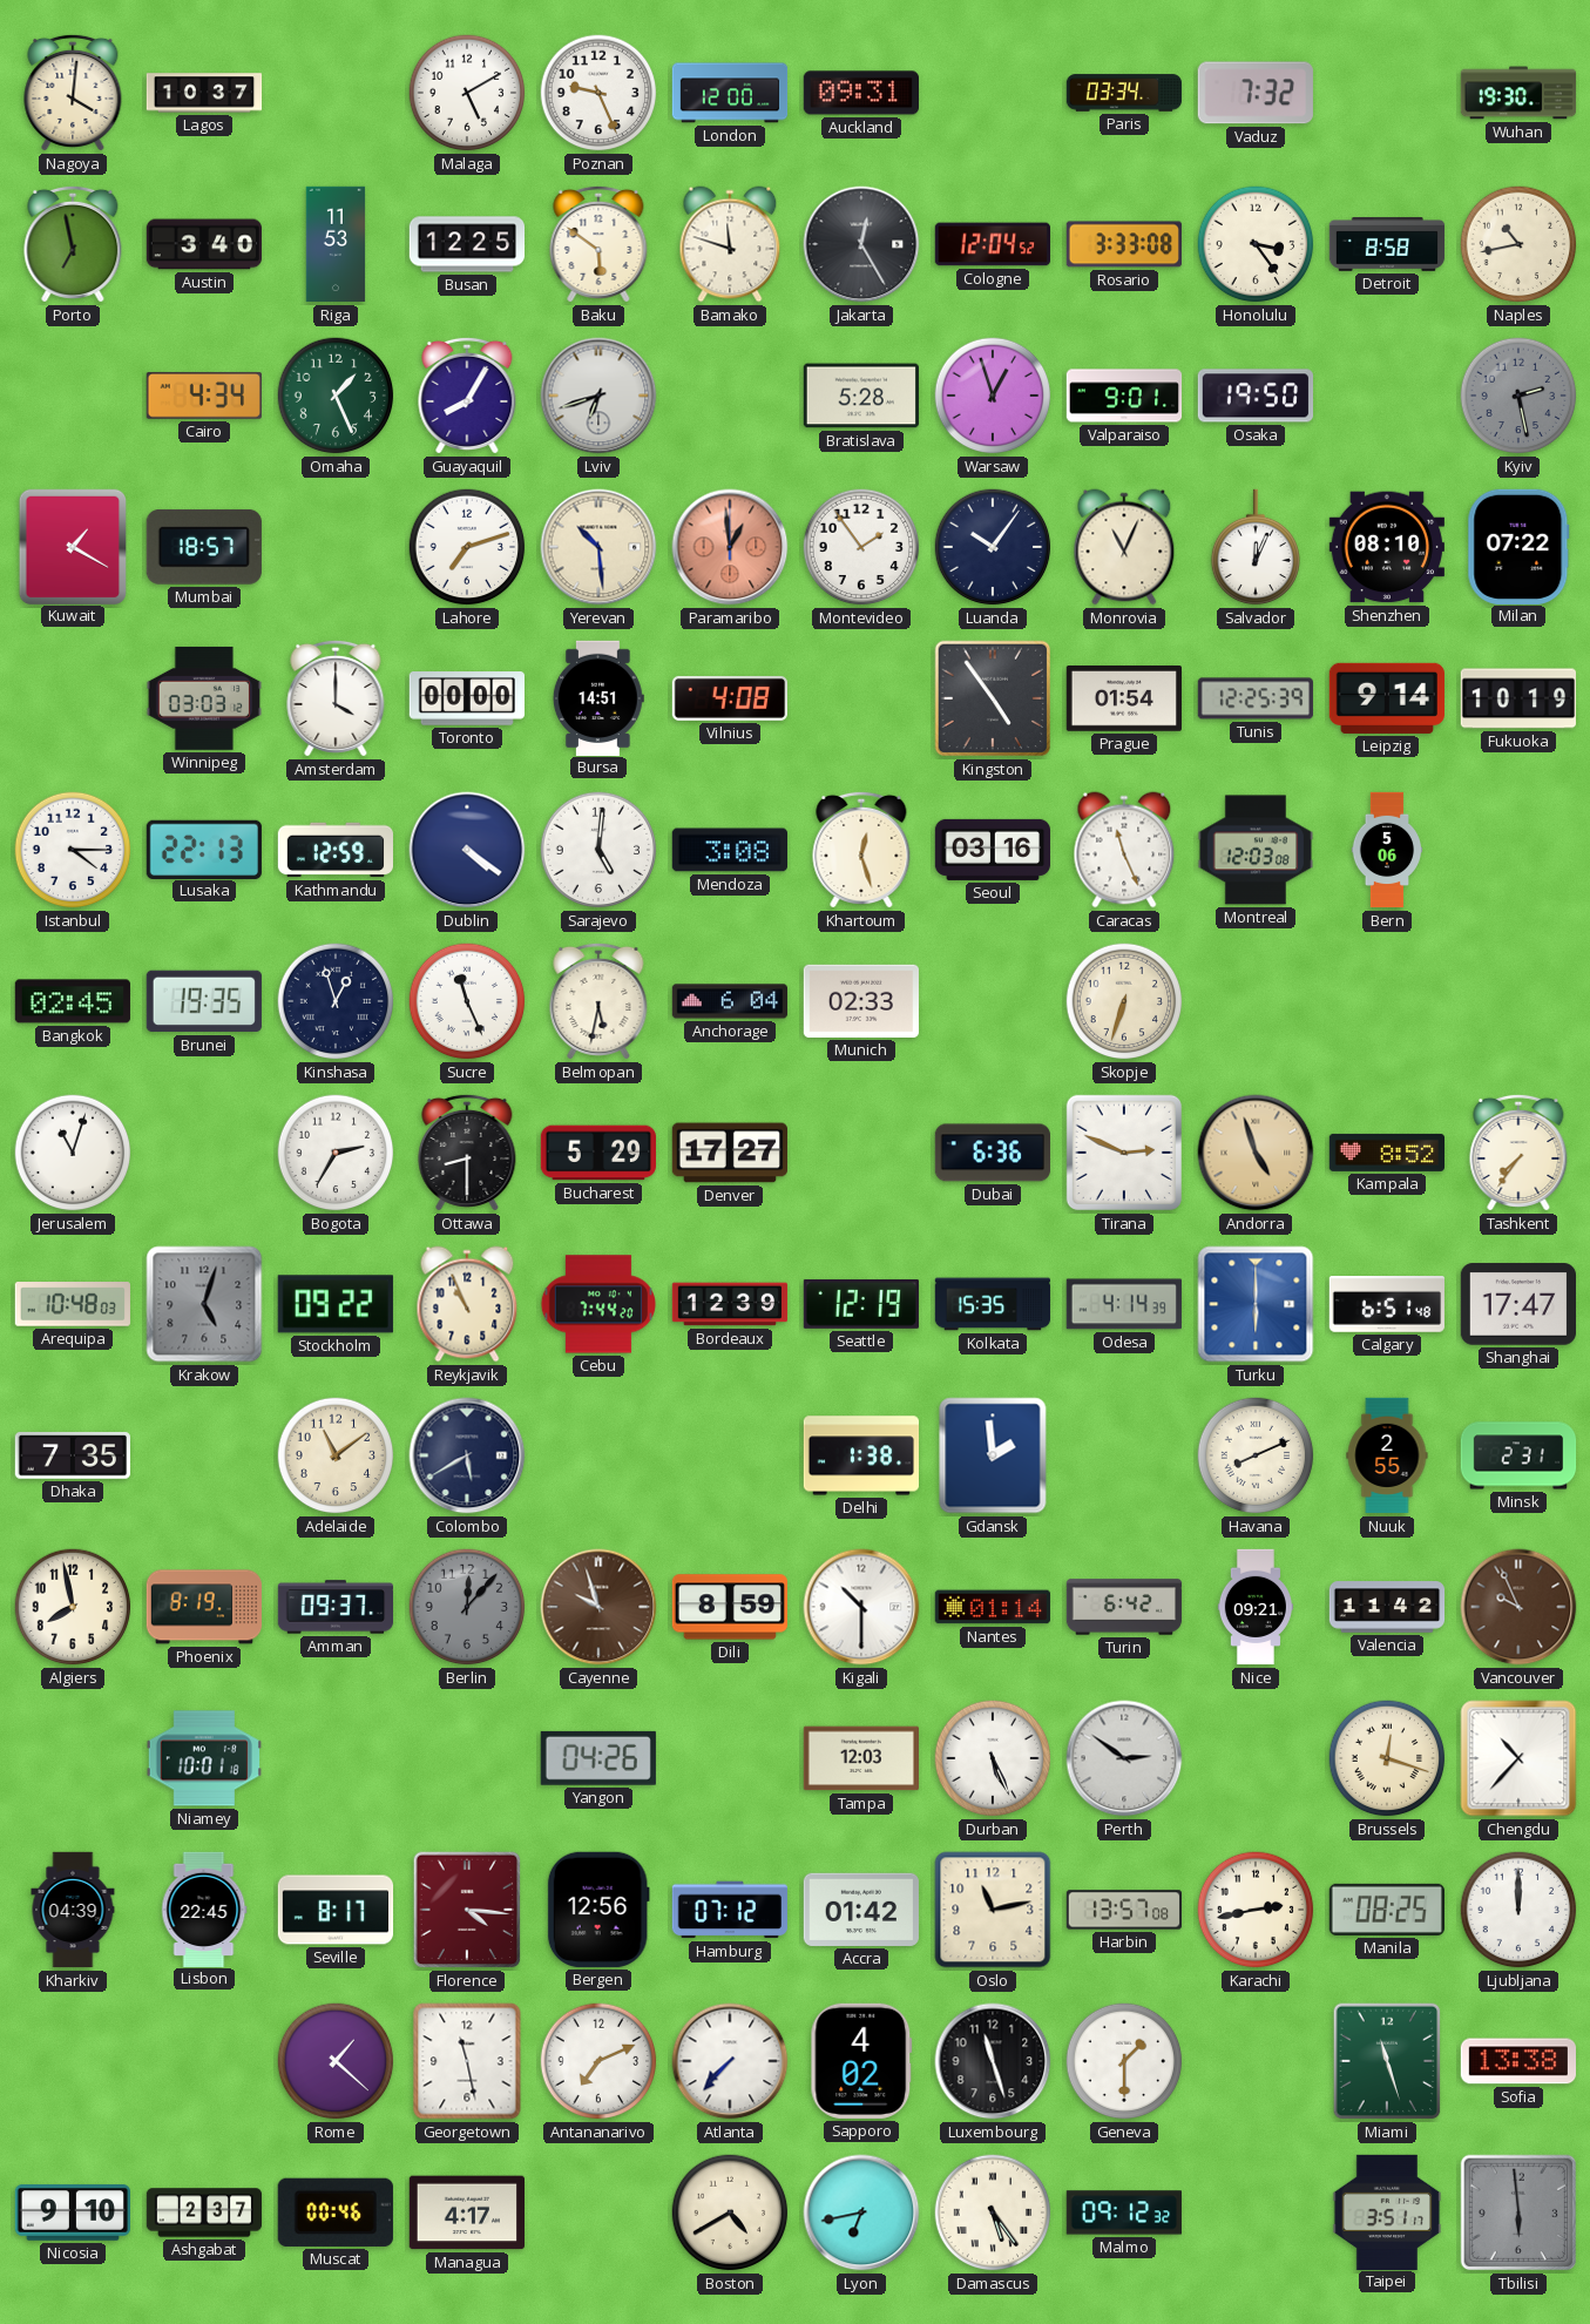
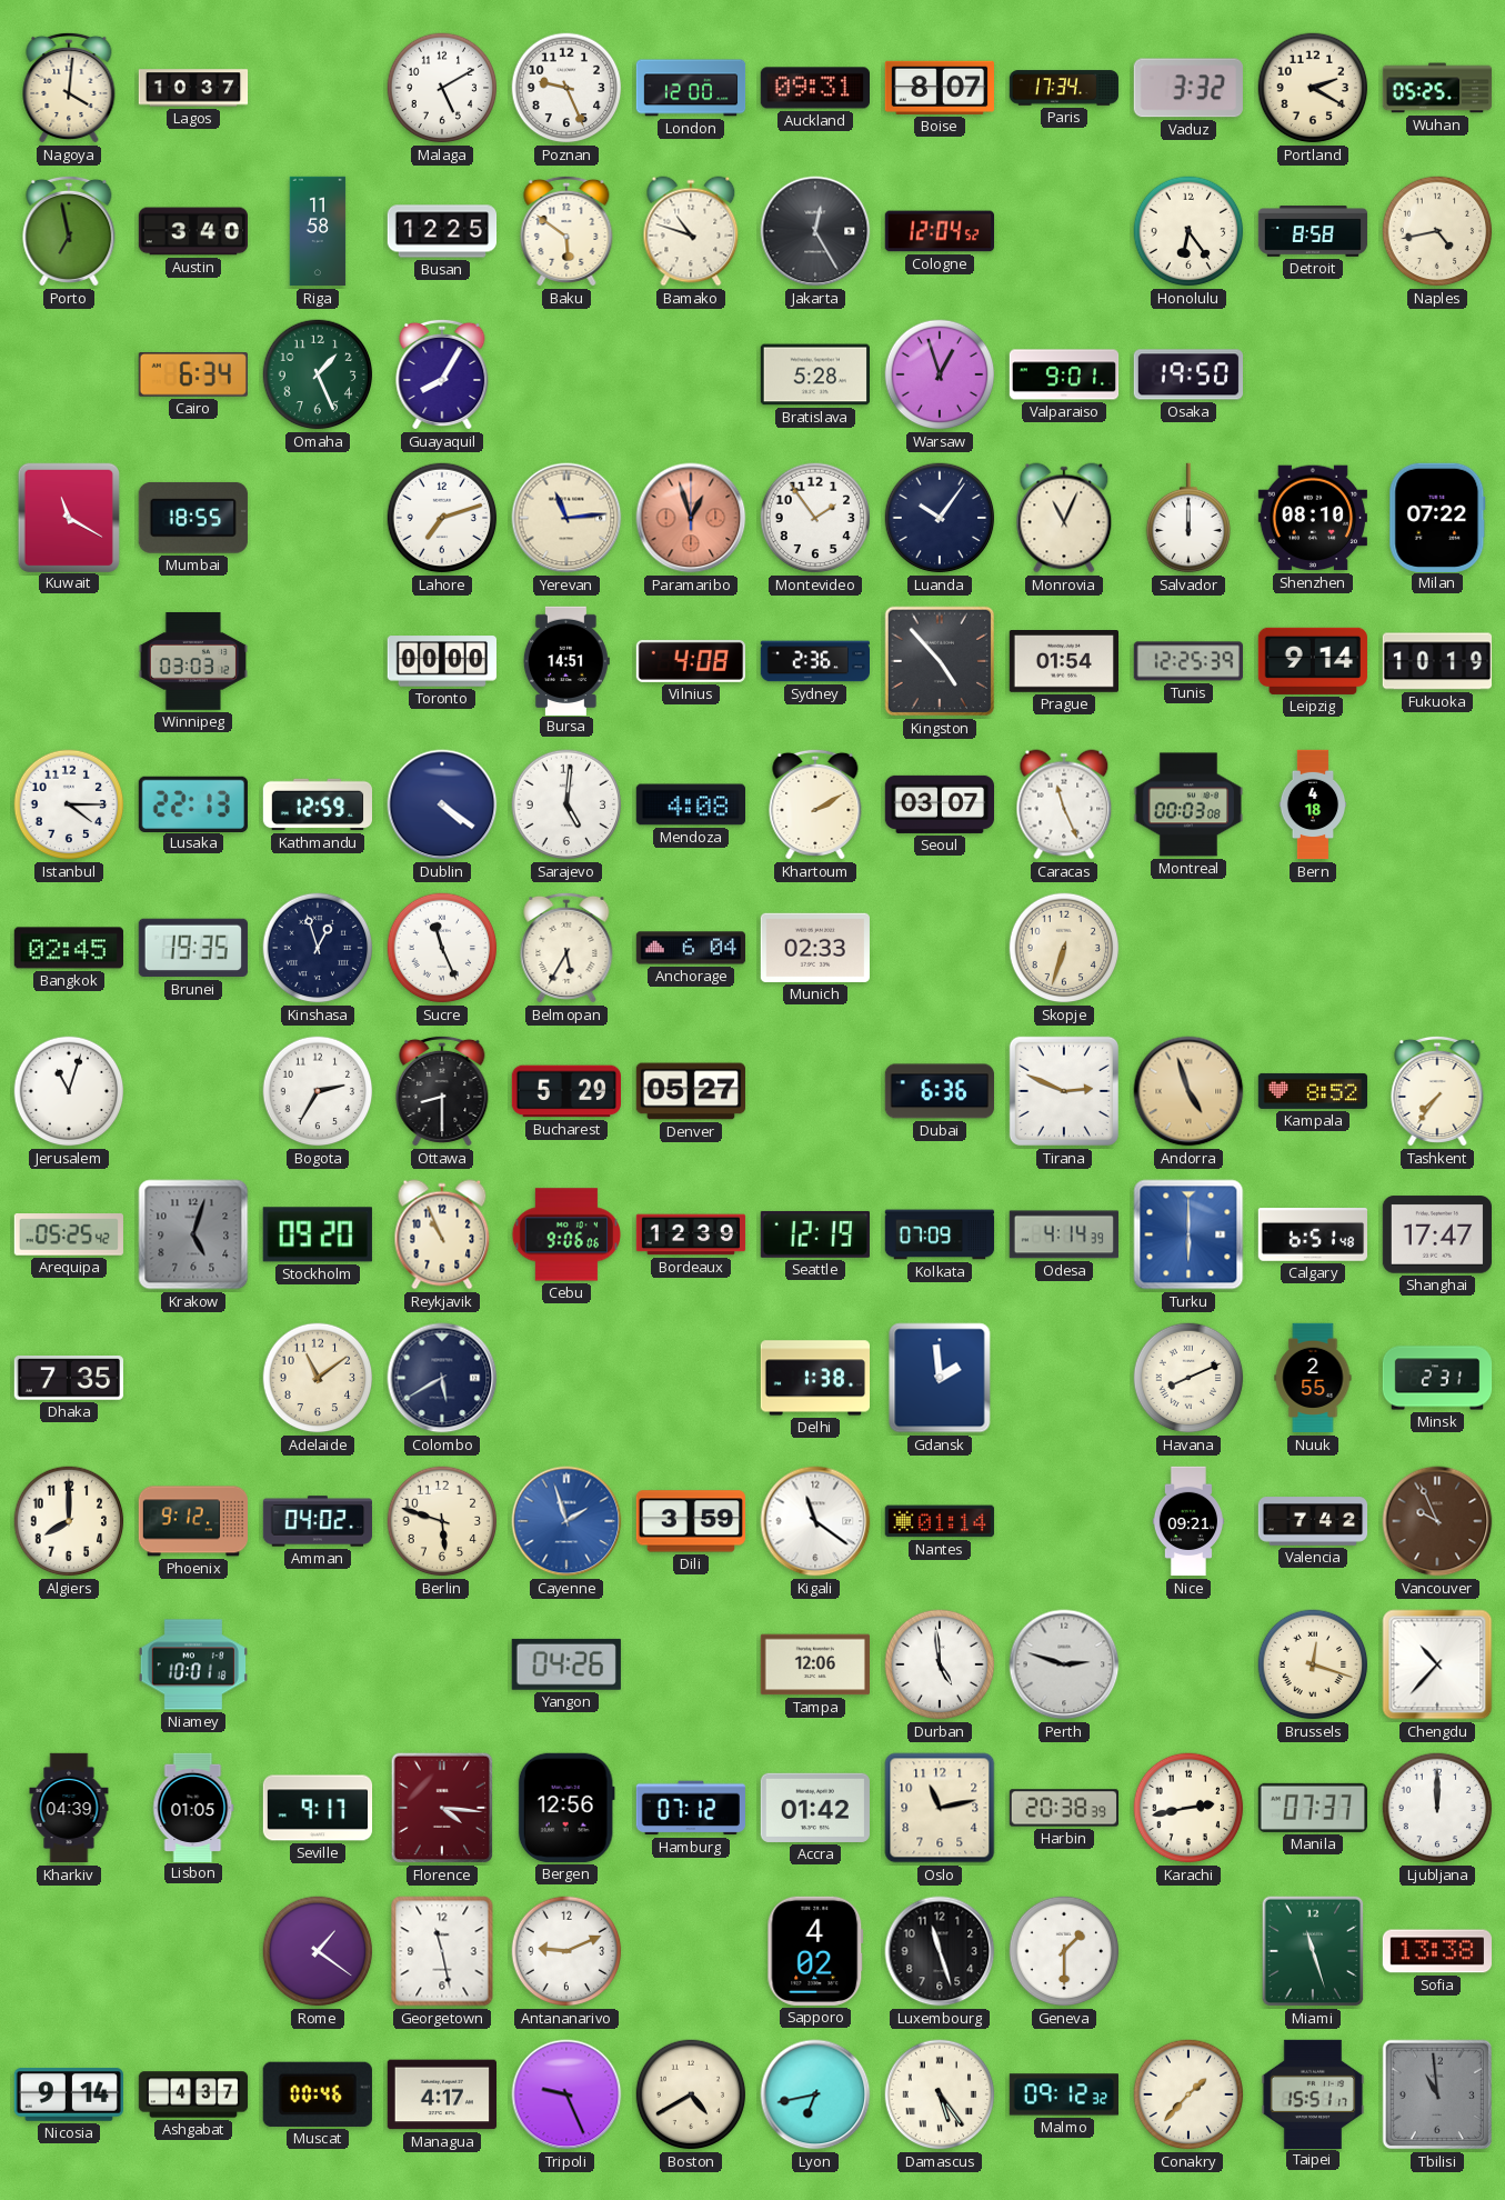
Boise: none -> 8:07
Paris: 03:34 -> 17:34
Vaduz: 7:32 -> 3:32
Portland: none -> 2:20
Wuhan: 19:30 -> 05:25
Riga: 11:53 -> 11:58
Bamako: 11:48 -> 10:48
Rosario: 3:33 -> none
Honolulu: 3:24 -> 6:24
Naples: 10:43 -> 4:43
Cairo: 4:34 -> 6:34
Lviv: 6:42 -> none
Kyiv: 2:28 -> none
Kuwait: 1:20 -> 11:20
Mumbai: 18:57 -> 18:55
Yerevan: 10:29 -> 11:14
Paramaribo: 12:59 -> 12:57
Salvador: 12:04 -> 12:00
Amsterdam: 4:00 -> none
Sydney: none -> 2:36
Kingston: 4:54 -> 4:53
Mendoza: 3:08 -> 4:08
Khartoum: 12:27 -> 2:10
Seoul: 03:16 -> 03:07
Montreal: 12:03 -> 00:03
Bern: 5:06 -> 4:18
Belmopan: 5:32 -> 5:35
Denver: 17:27 -> 05:27
Arequipa: 10:48 -> 05:25
Stockholm: 09:22 -> 09:20
Cebu: 7:44 -> 9:06
Kolkata: 15:35 -> 07:09
Algiers: 7:58 -> 8:00
Phoenix: 8:19 -> 9:12
Amman: 09:37 -> 04:02
Berlin: 12:07 -> 5:48
Berlin dial: grey -> cream
Cayenne: 9:57 -> 1:57
Cayenne dial: brown -> blue
Dili: 8:59 -> 3:59
Kigali: 10:30 -> 11:21
Turin: 6:42 -> none
Valencia: 11:42 -> 7:42
Tampa: 12:03 -> 12:06
Durban: 5:26 -> 4:59
Perth: 2:51 -> 2:48
Lisbon: 22:45 -> 01:05
Seville: 8:17 -> 9:17
Harbin: 13:57 -> 20:38
Manila: 08:25 -> 07:37
Rome: 1:22 -> 1:21
Antananarivo: 7:11 -> 9:11
Atlanta: 7:37 -> none
Nicosia: 9:10 -> 9:14
Ashgabat: 2:37 -> 4:37
Tripoli: none -> 9:26
Conakry: none -> 1:37
Taipei: 3:51 -> 15:51
Tbilisi: 5:59 -> 10:59
